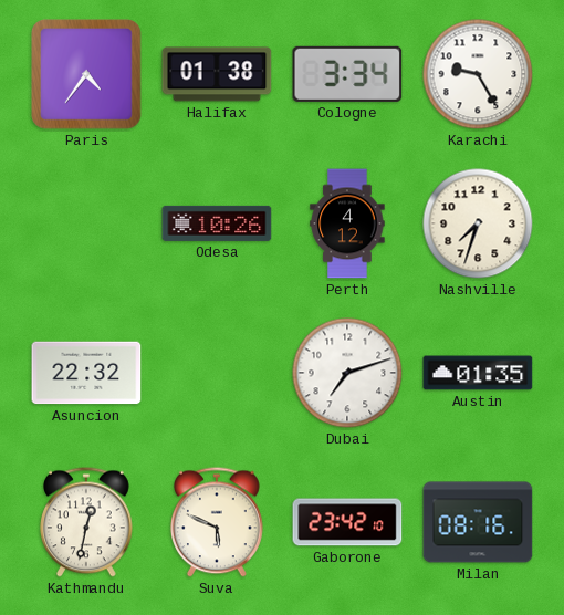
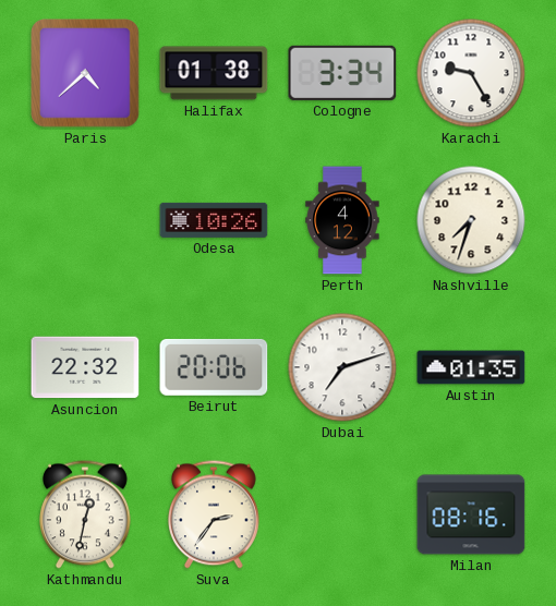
Paris: 4:36 -> 4:38
Beirut: none -> 20:06
Suva: 5:49 -> 2:36
Gaborone: 23:42 -> none
